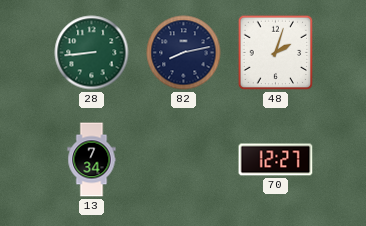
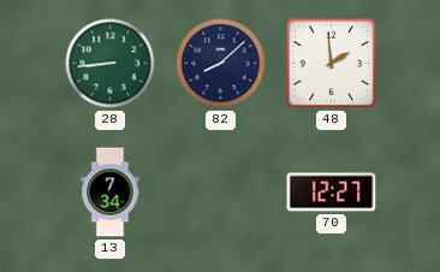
82: 8:13 -> 8:08
48: 2:03 -> 1:59
